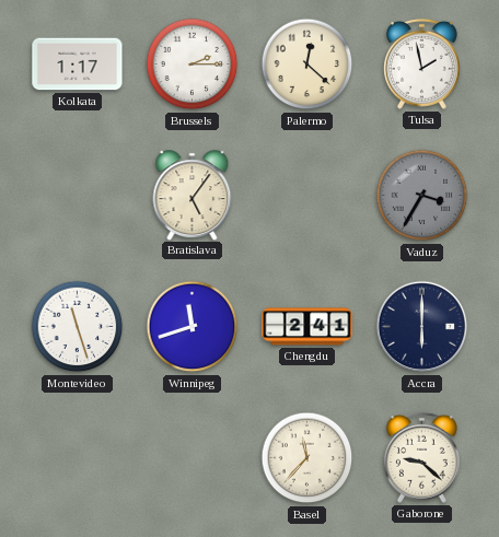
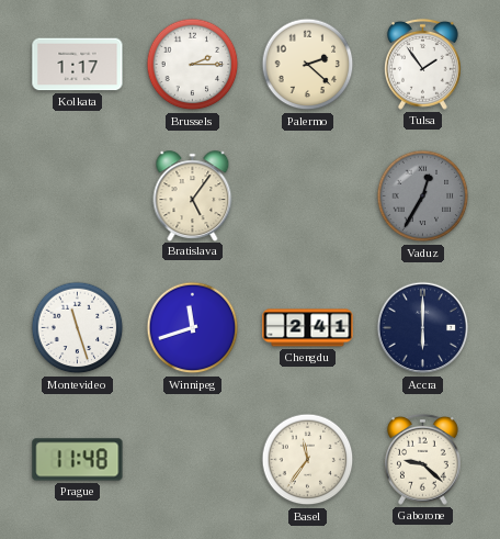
Palermo: 12:22 -> 2:22
Tulsa: 1:58 -> 1:54
Vaduz: 3:35 -> 12:35
Prague: none -> 11:48
Basel: 11:37 -> 11:36
